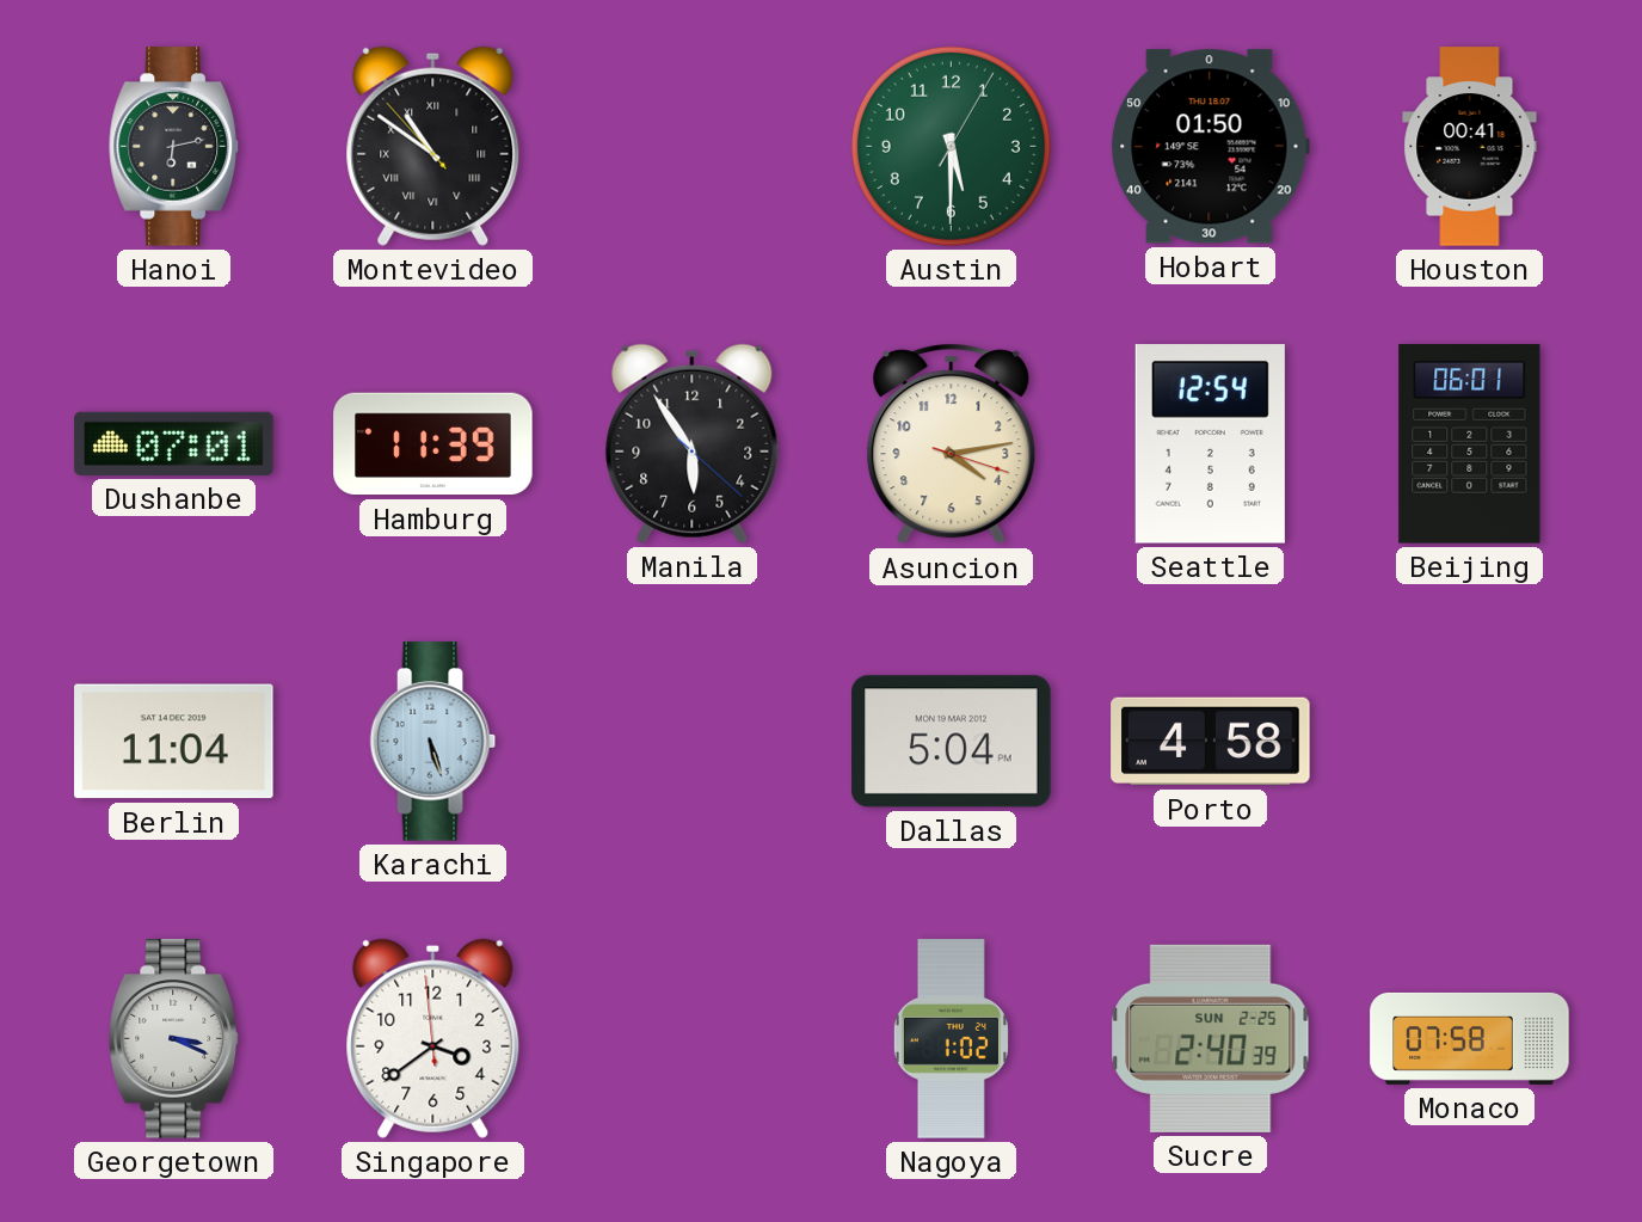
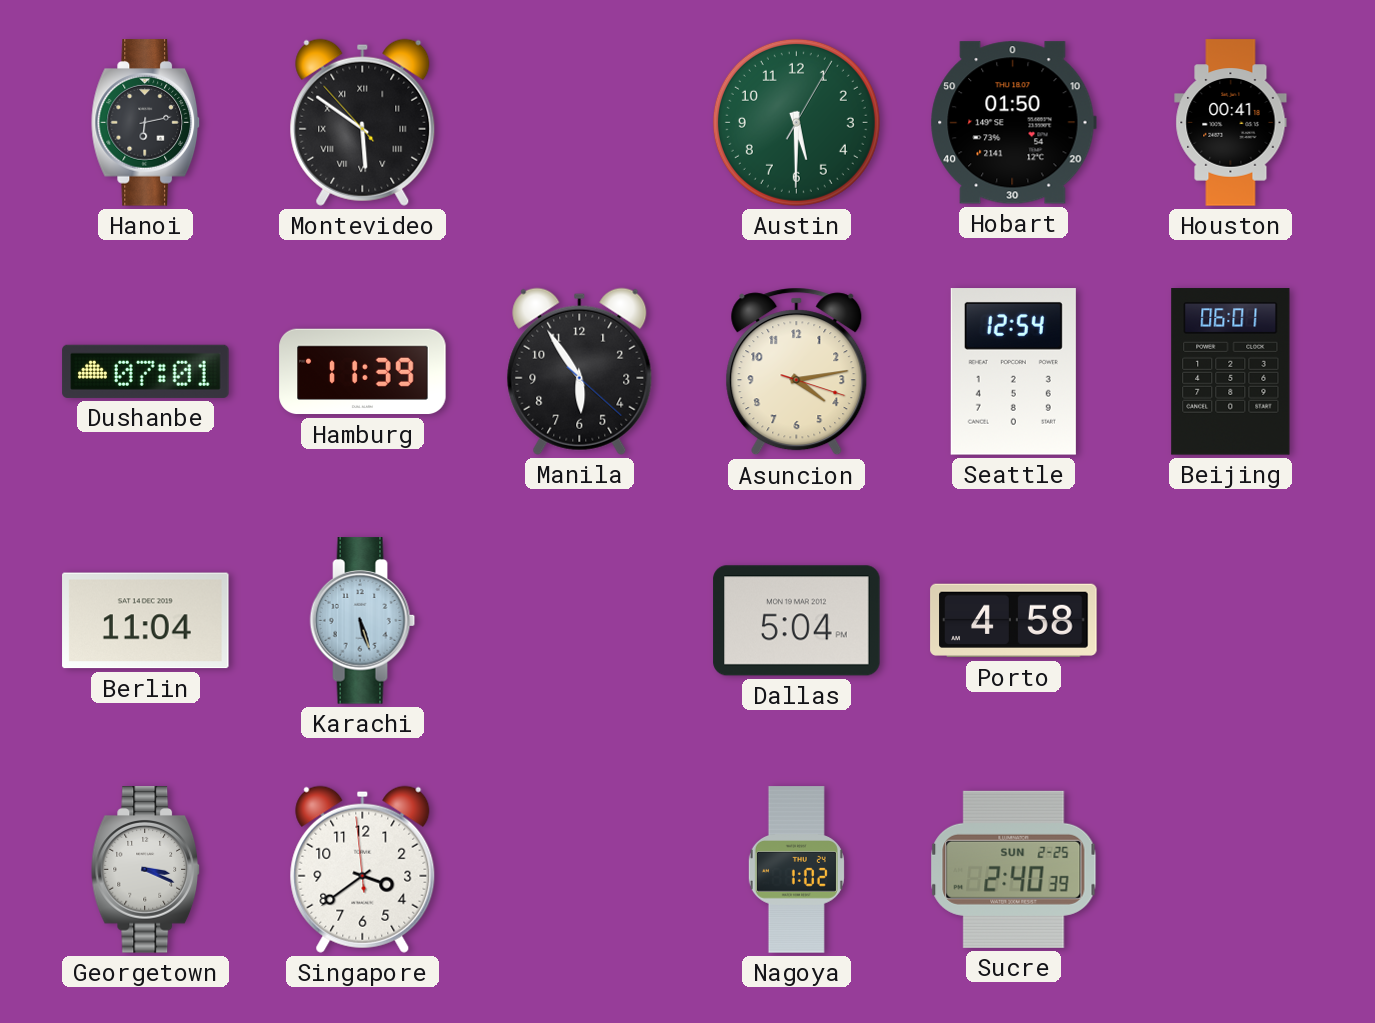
Montevideo: 10:50 -> 5:50
Monaco: 07:58 -> none
